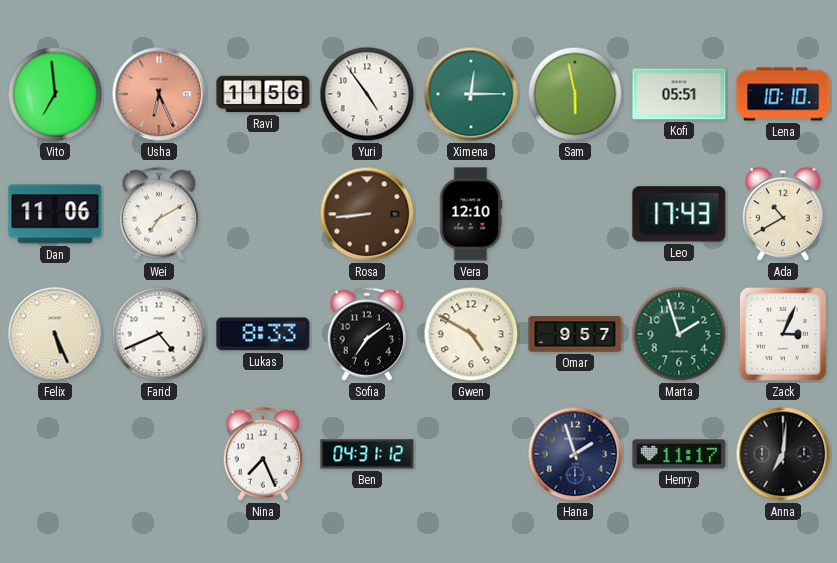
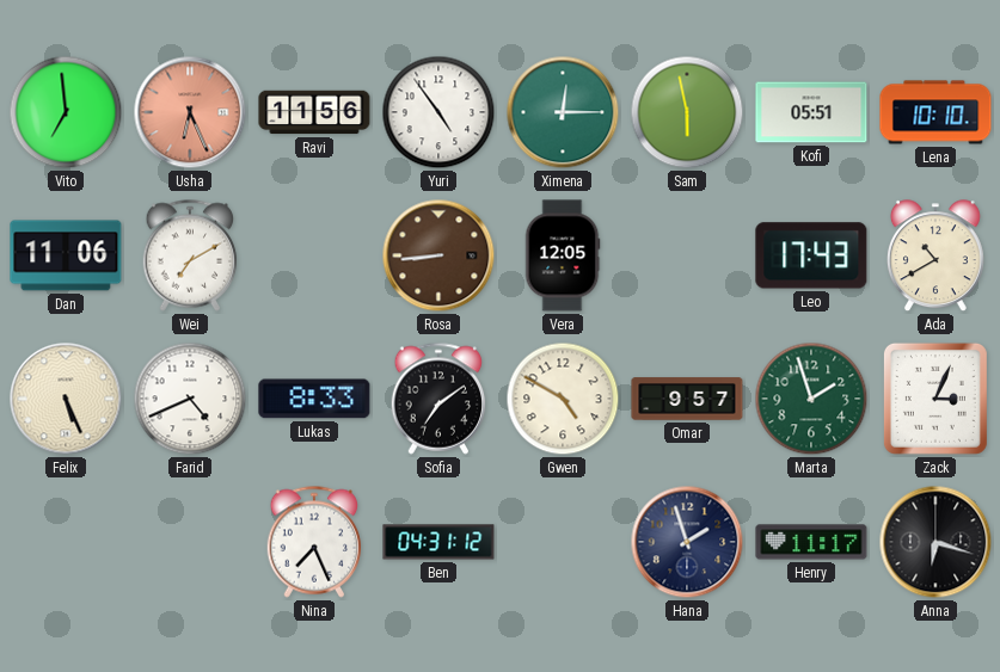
Vera: 12:10 -> 12:05
Anna: 7:01 -> 6:18
